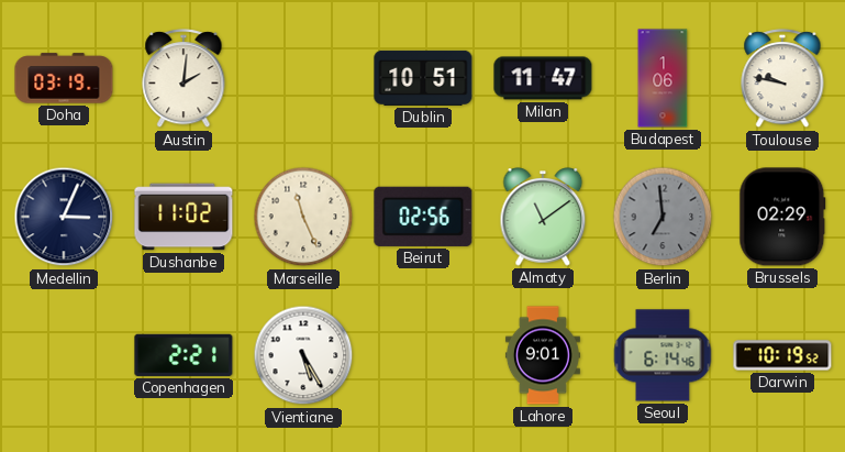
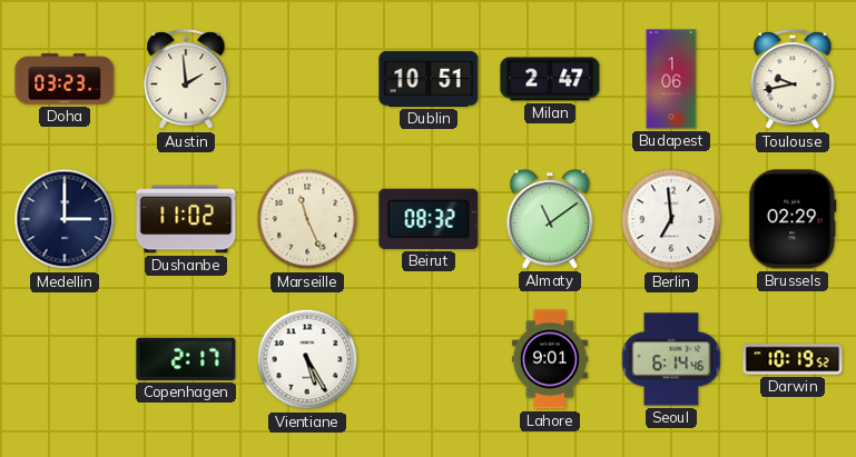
Doha: 03:19 -> 03:23
Austin: 2:01 -> 1:59
Milan: 11:47 -> 2:47
Toulouse: 9:47 -> 9:43
Medellin: 3:04 -> 3:00
Beirut: 02:56 -> 08:32
Berlin dial: grey -> white
Copenhagen: 2:21 -> 2:17
